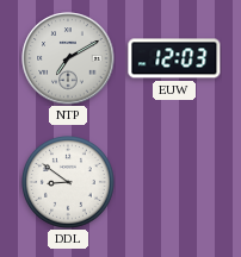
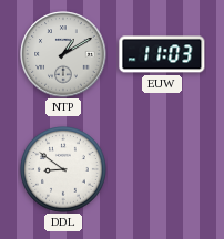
NTP: 7:10 -> 1:10
EUW: 12:03 -> 11:03
